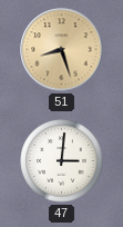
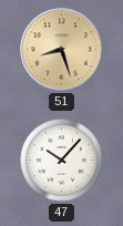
47: 3:01 -> 10:07
